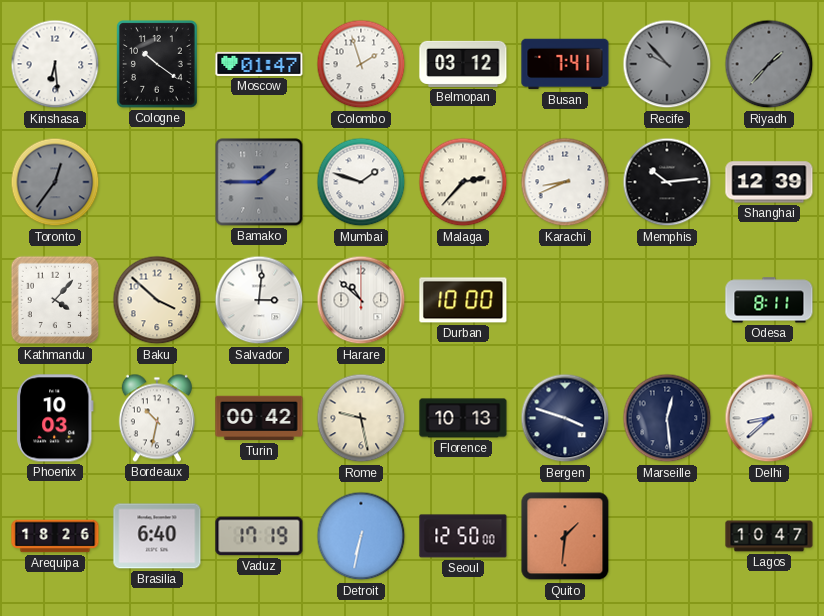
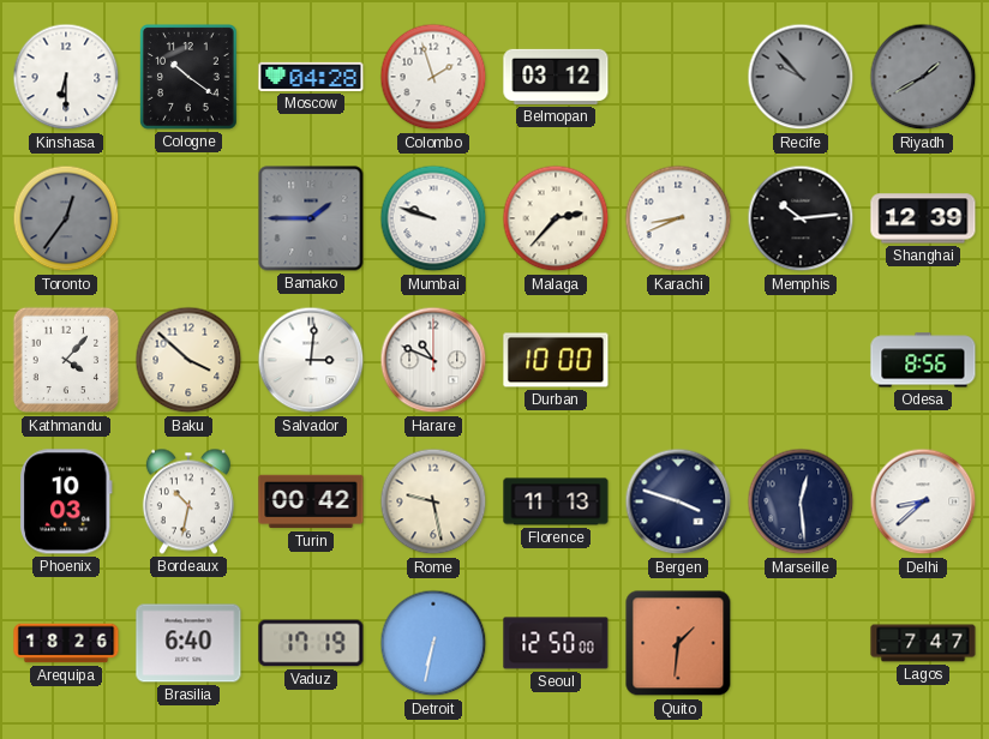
Kinshasa: 6:29 -> 6:30
Moscow: 01:47 -> 04:28
Busan: 7:41 -> none
Riyadh: 1:37 -> 1:40
Mumbai: 1:48 -> 9:48
Harare: 10:52 -> 10:49
Odesa: 8:11 -> 8:56
Florence: 10:13 -> 11:13
Lagos: 10:47 -> 7:47
